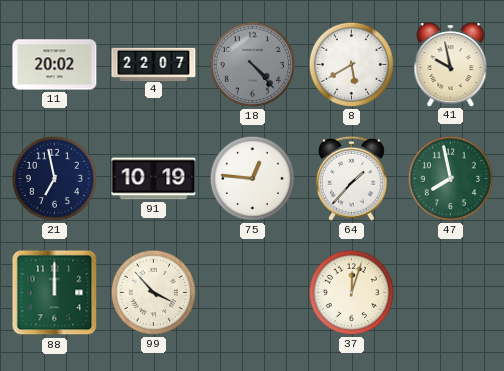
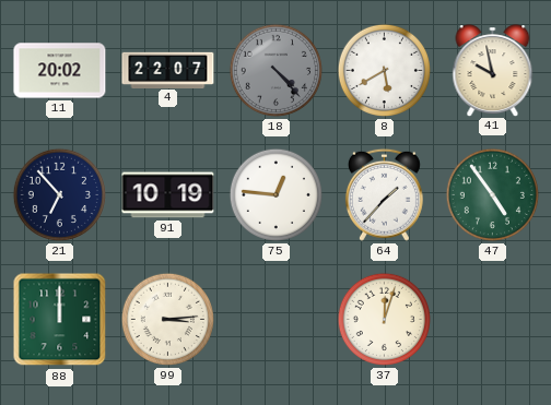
21: 6:58 -> 6:53
47: 7:58 -> 4:54
99: 3:53 -> 3:14
